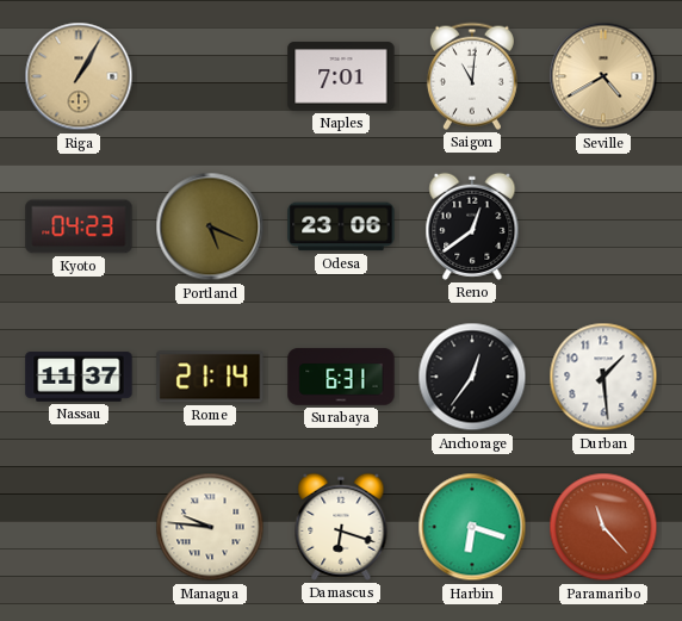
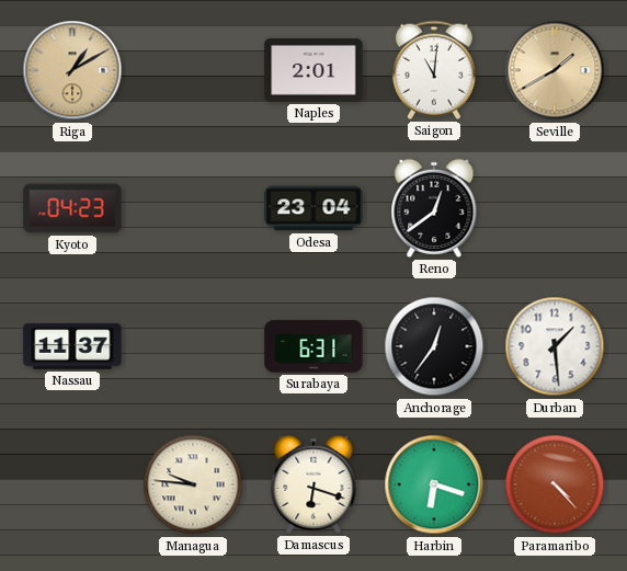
Riga: 1:05 -> 1:10
Naples: 7:01 -> 2:01
Seville: 4:40 -> 1:40
Portland: 5:19 -> none
Odesa: 23:06 -> 23:04
Rome: 21:14 -> none
Paramaribo: 11:23 -> 4:23
